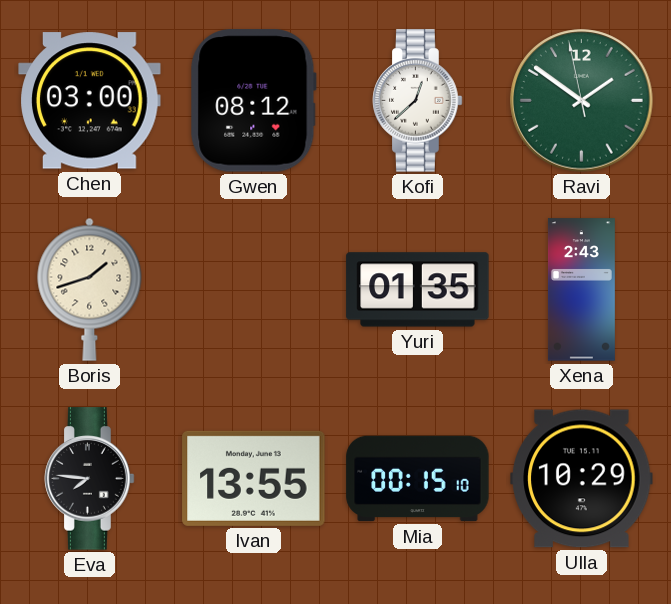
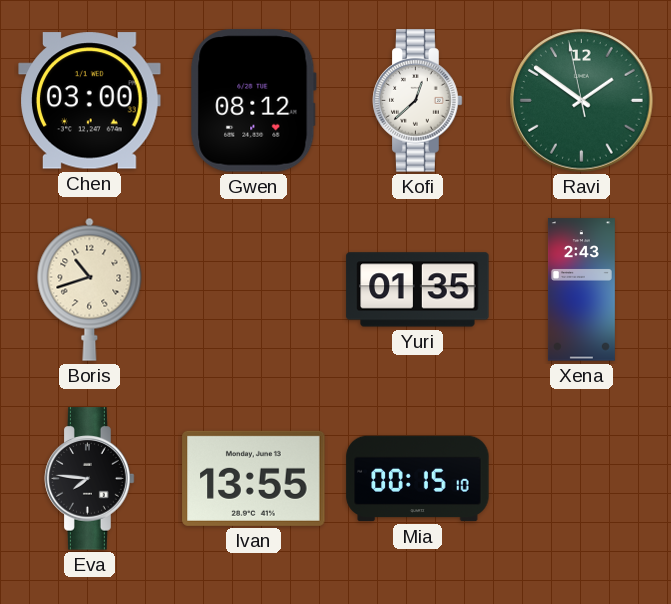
Boris: 1:42 -> 10:42
Ulla: 10:29 -> none
